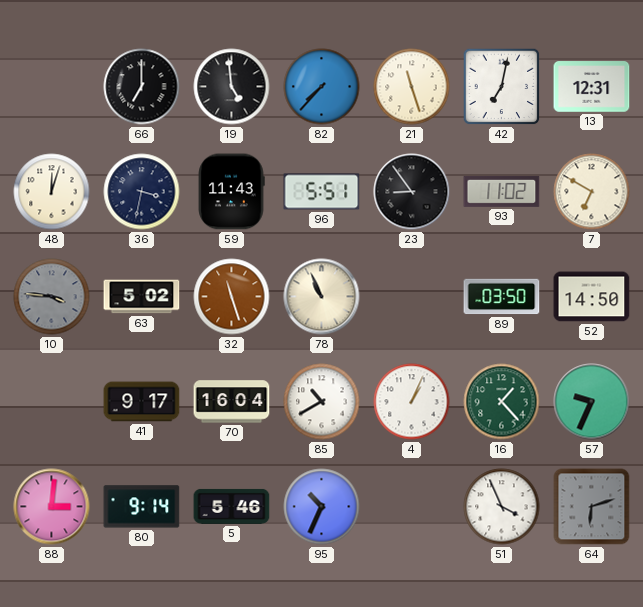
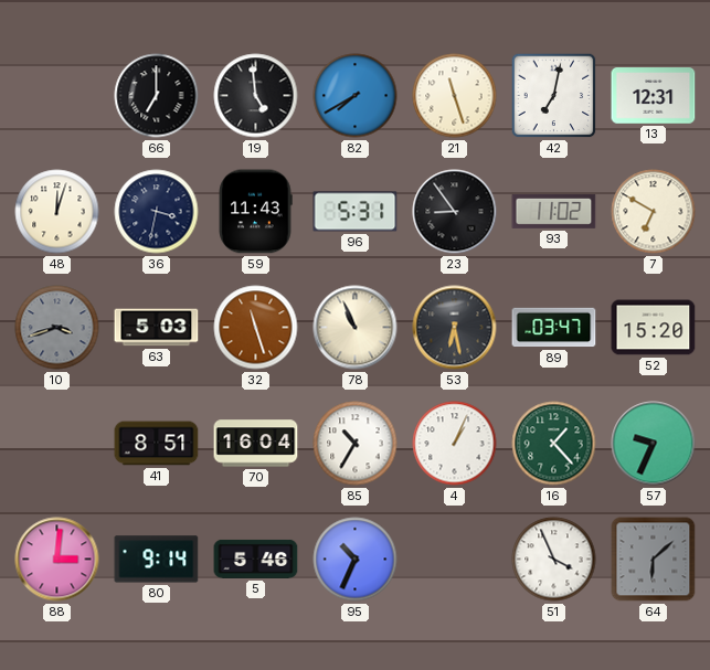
82: 7:37 -> 7:40
96: 5:51 -> 5:31
10: 3:46 -> 3:42
63: 5:02 -> 5:03
53: none -> 6:28
89: 03:50 -> 03:47
52: 14:50 -> 15:20
41: 9:17 -> 8:51
85: 10:40 -> 10:35
64: 6:12 -> 6:08
